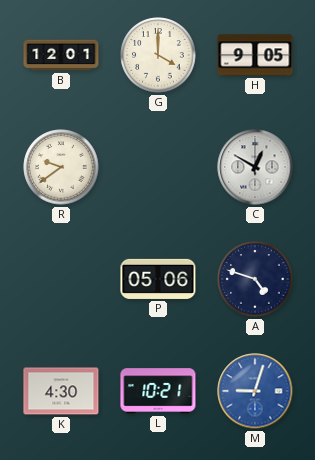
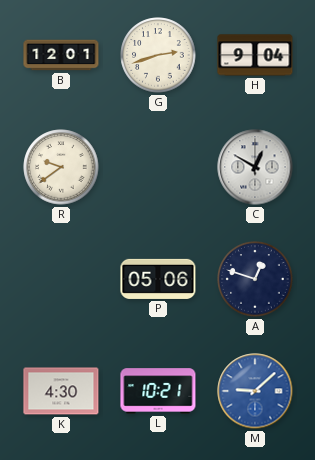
G: 4:00 -> 2:42
H: 9:05 -> 9:04
A: 4:48 -> 12:48
M: 9:03 -> 9:08
